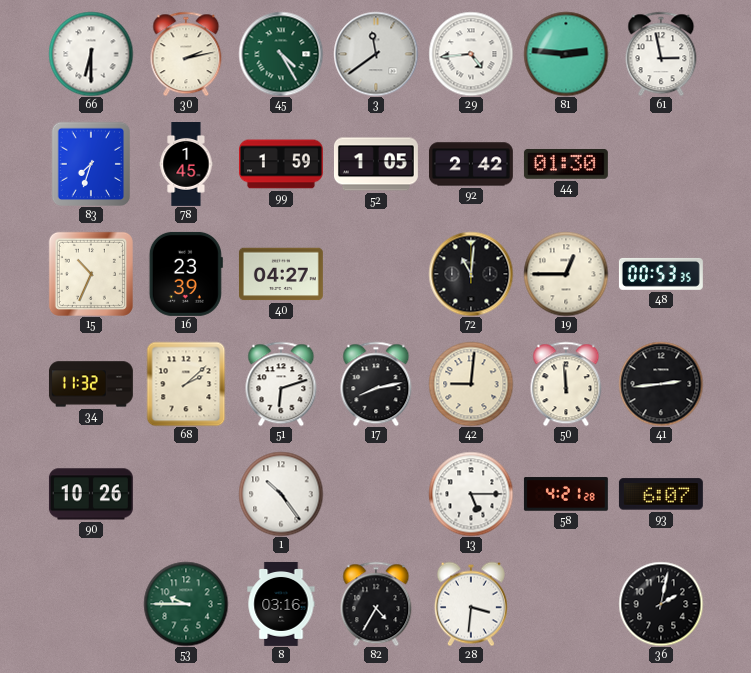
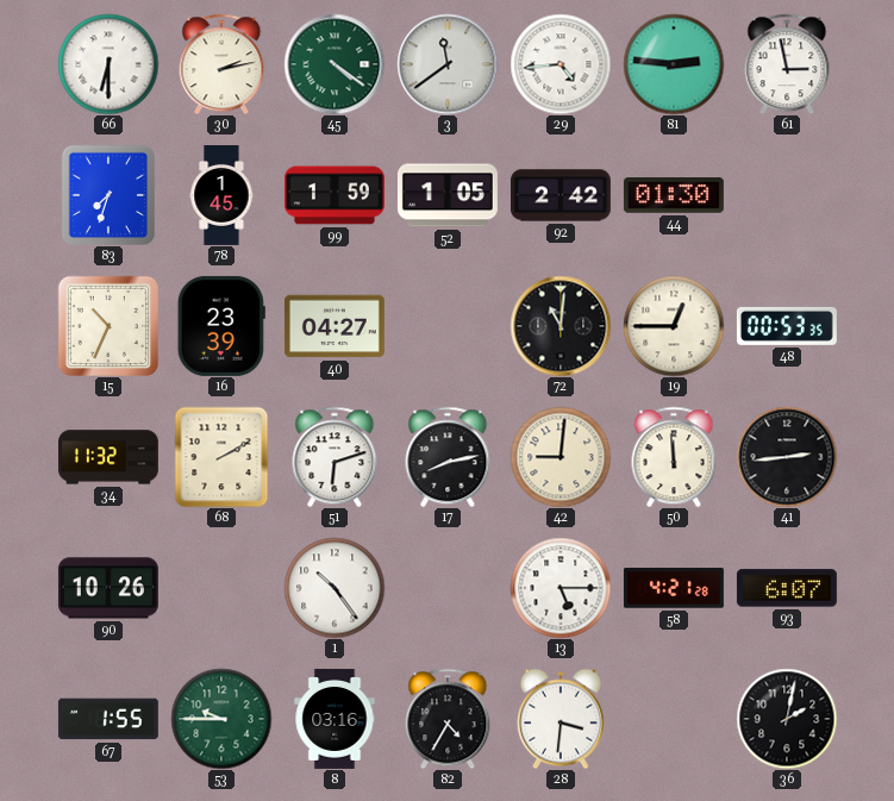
45: 4:25 -> 4:21
68: 2:08 -> 2:10
67: none -> 1:55
